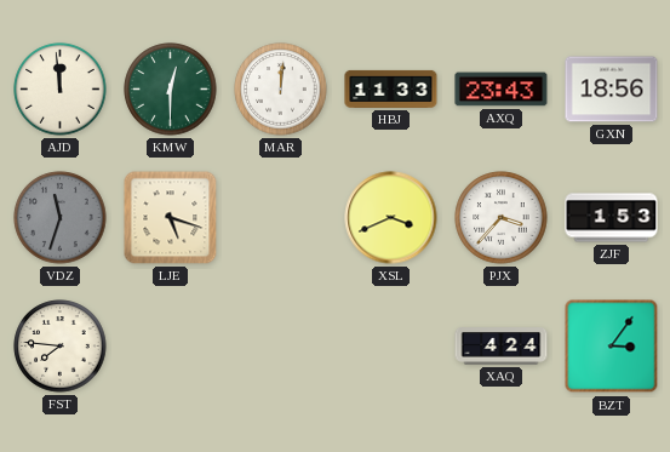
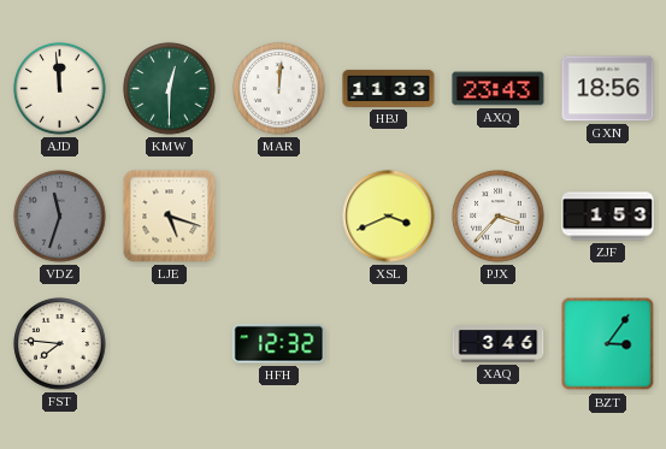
HFH: none -> 12:32
XAQ: 4:24 -> 3:46
